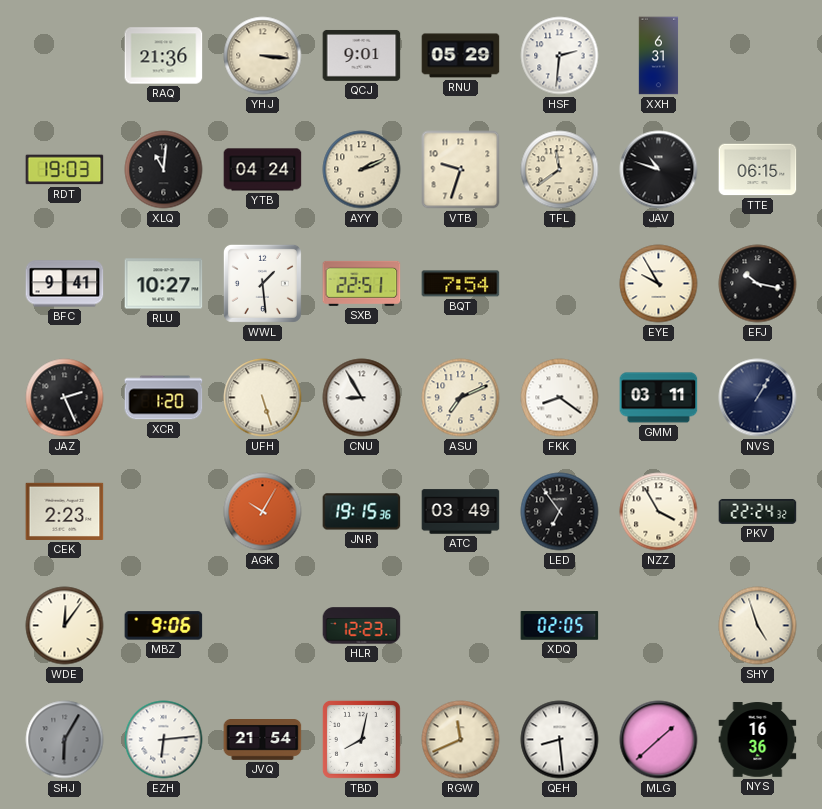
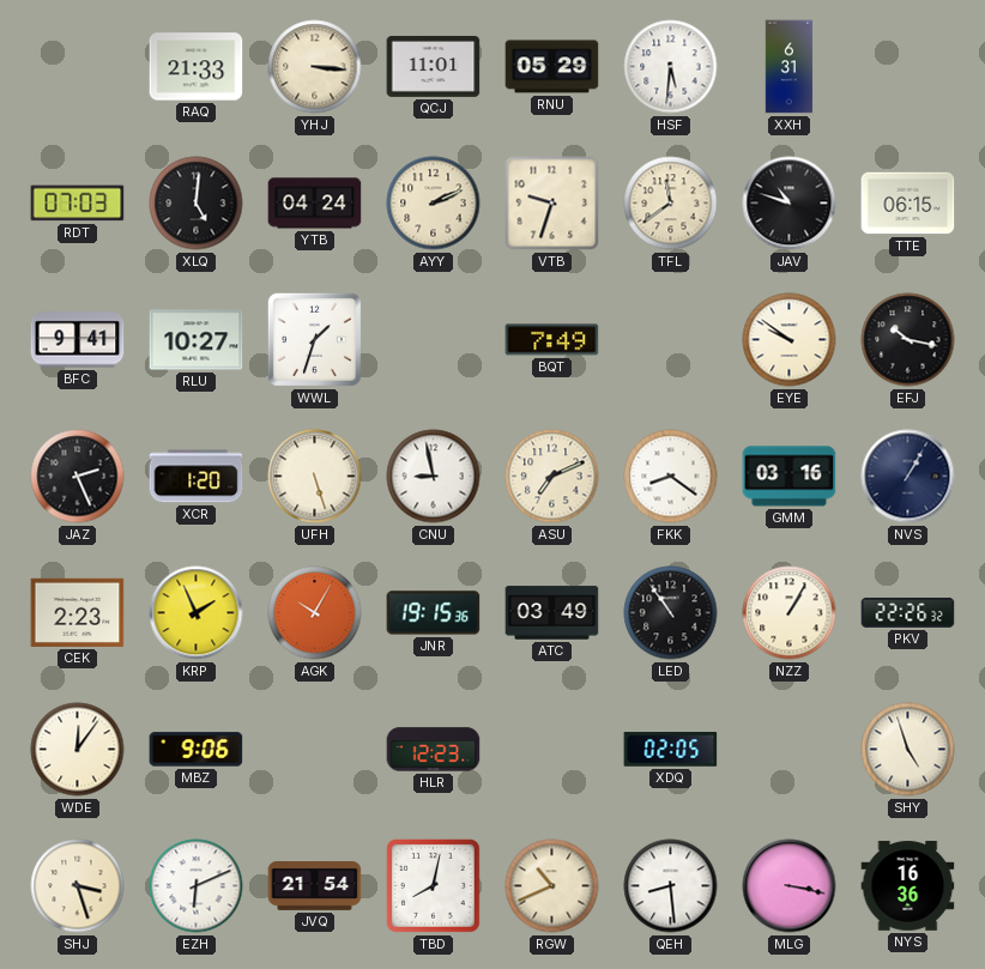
RAQ: 21:36 -> 21:33
QCJ: 9:01 -> 11:01
HSF: 2:31 -> 5:31
RDT: 19:03 -> 07:03
XLQ: 11:01 -> 5:01
WWL: 1:29 -> 1:33
SXB: 22:51 -> none
BQT: 7:54 -> 7:49
EYE: 9:55 -> 9:51
CNU: 8:55 -> 8:58
GMM: 03:11 -> 03:16
KRP: none -> 1:56
LED: 6:54 -> 10:54
NZZ: 3:55 -> 1:05
PKV: 22:24 -> 22:26
SHJ: 6:05 -> 3:27
SHJ dial: grey -> cream
EZH: 6:14 -> 6:11
RGW: 11:41 -> 10:41
MLG: 1:38 -> 3:17
